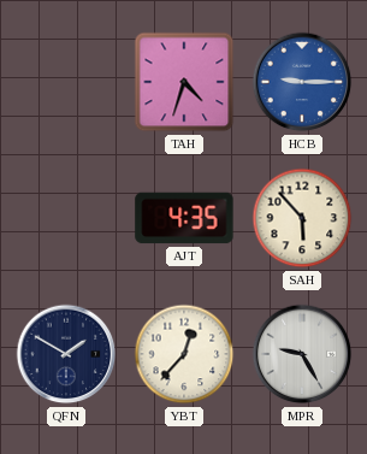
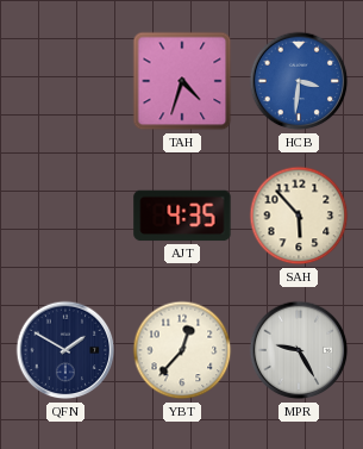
HCB: 9:15 -> 3:31
